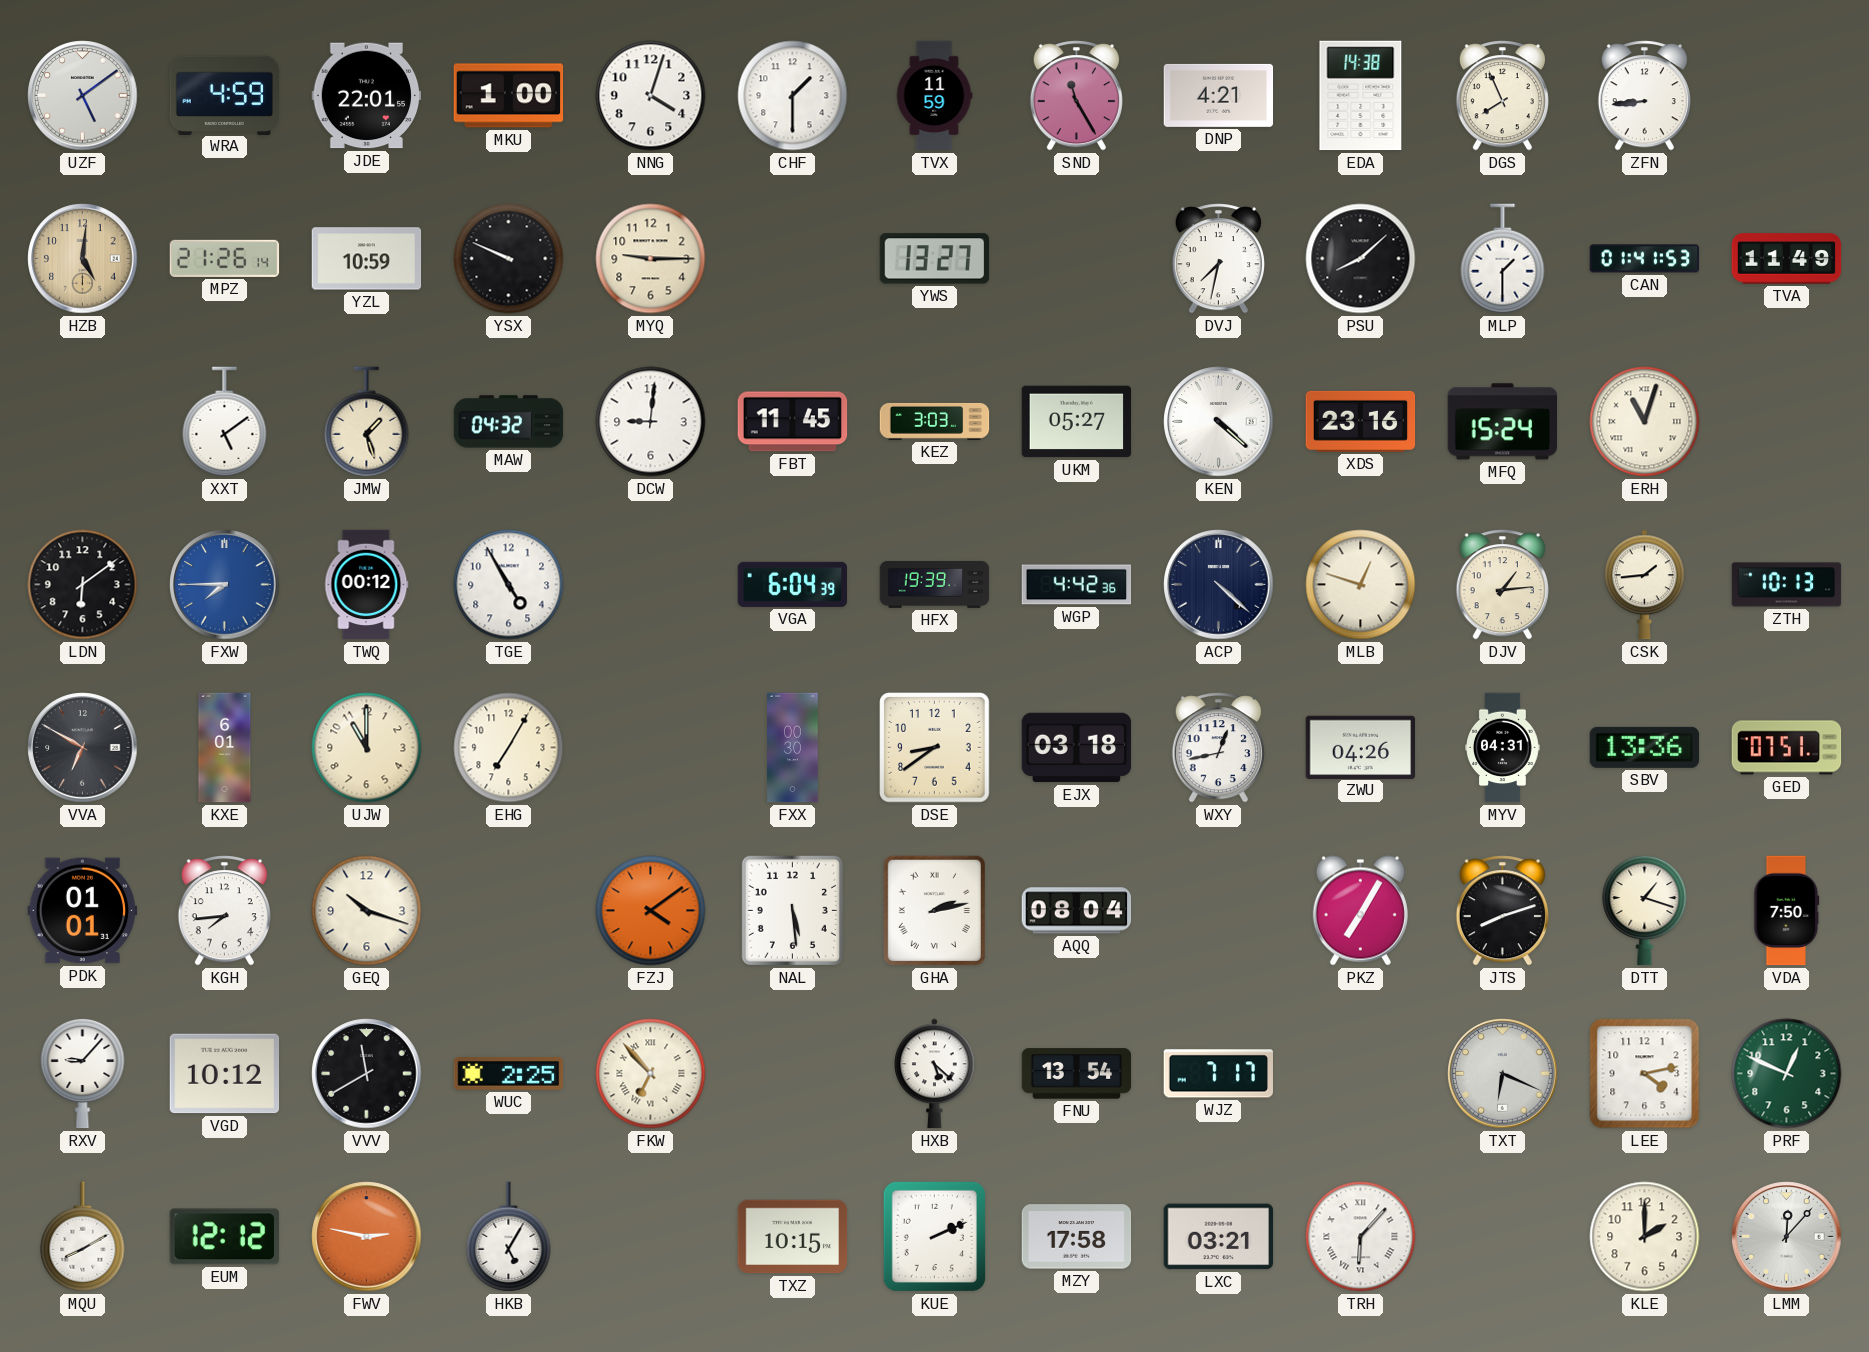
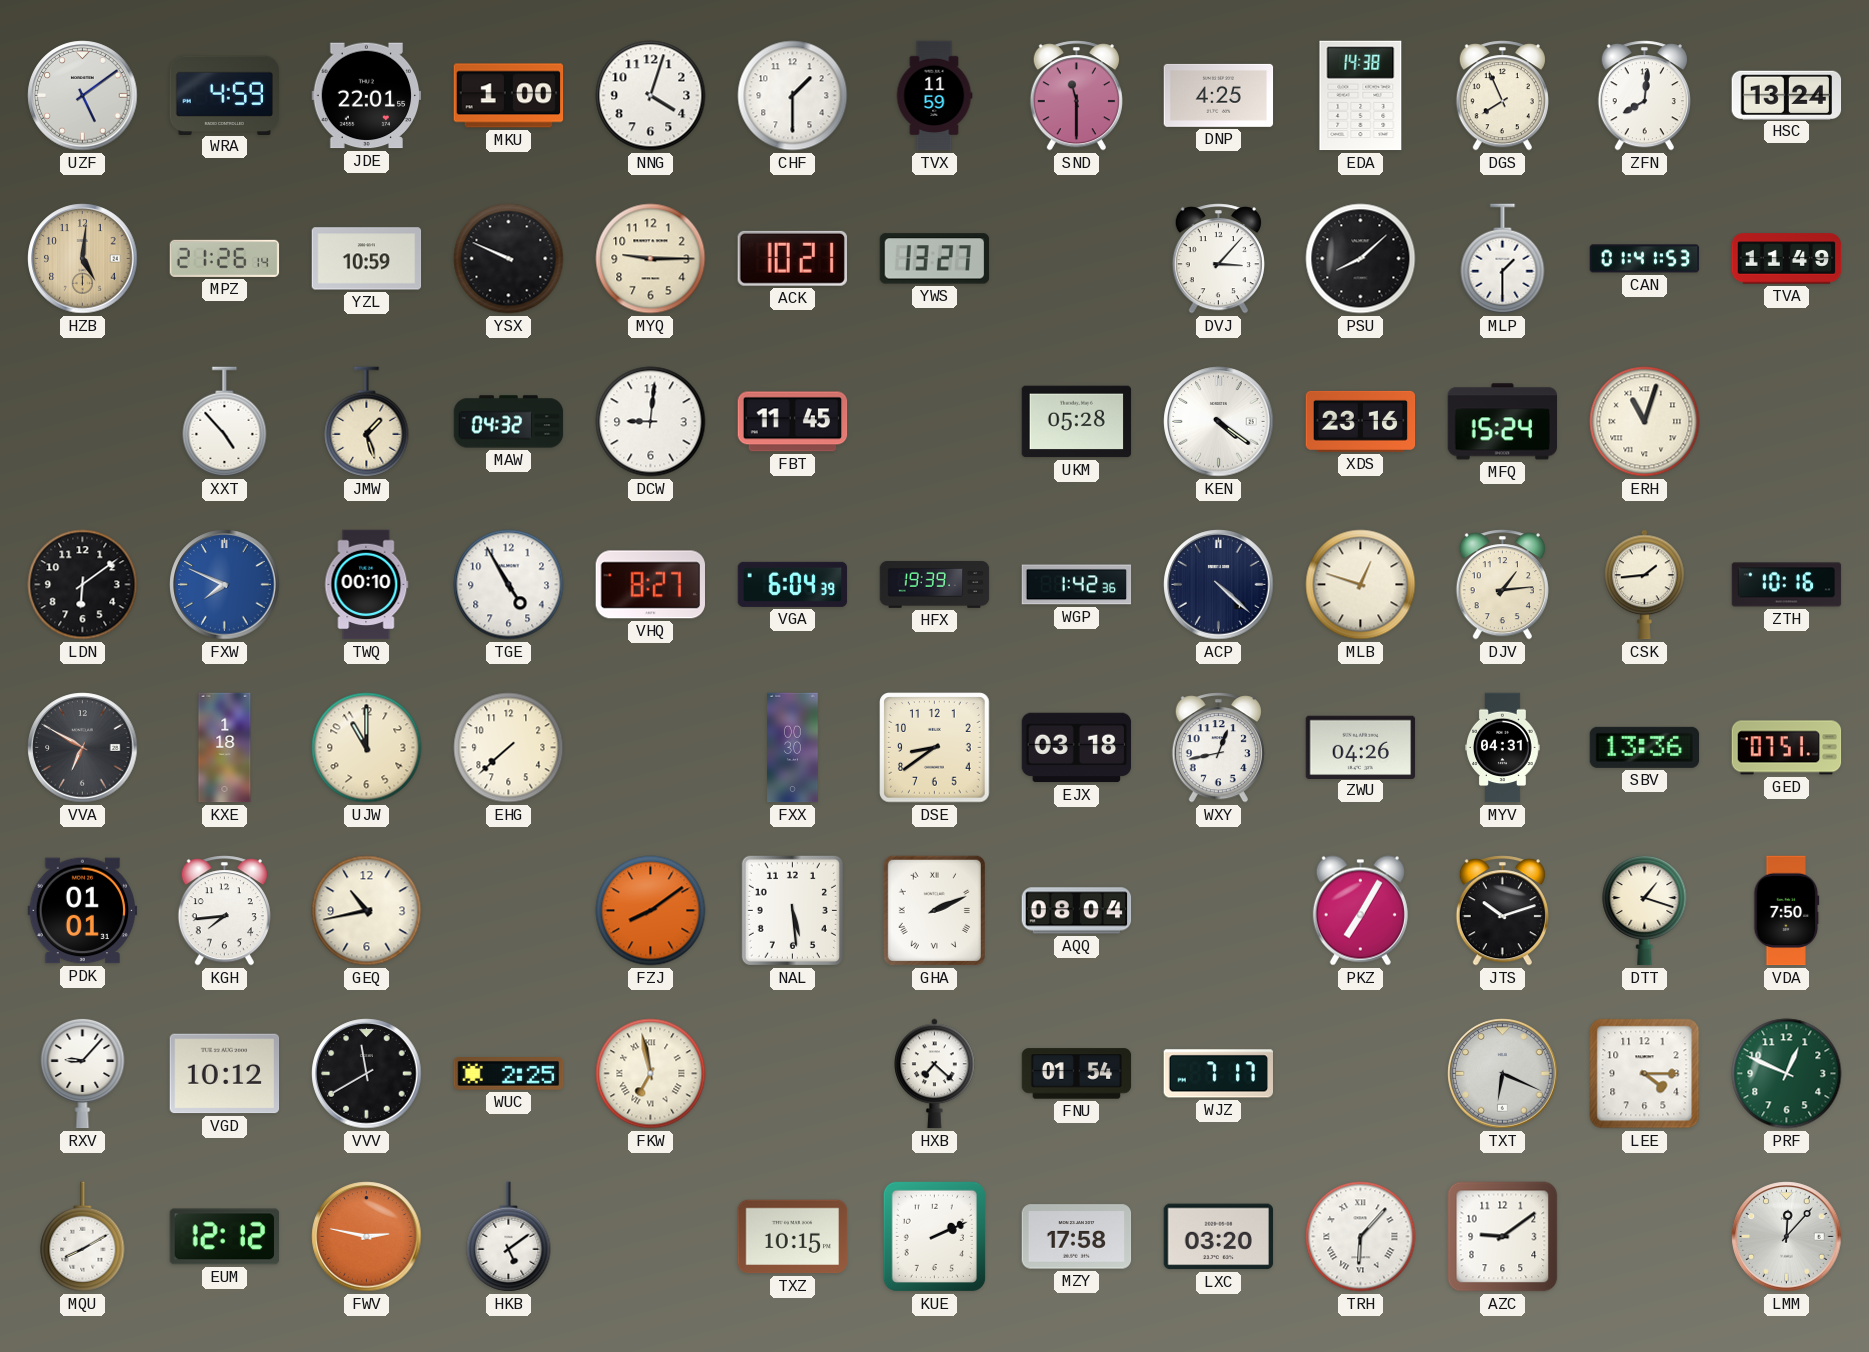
SND: 11:25 -> 11:30
DNP: 4:21 -> 4:25
ZFN: 8:44 -> 8:01
HSC: none -> 13:24
ACK: none -> 10:21
DVJ: 7:32 -> 3:07
XXT: 5:09 -> 4:53
KEZ: 3:03 -> none
UKM: 05:27 -> 05:28
KEN: 4:22 -> 4:21
FXW: 7:45 -> 7:49
TWQ: 00:12 -> 00:10
VHQ: none -> 8:27
WGP: 4:42 -> 1:42
ZTH: 10:13 -> 10:16
KXE: 6:01 -> 1:18
EHG: 7:05 -> 7:38
GEQ: 10:18 -> 10:43
FZJ: 4:09 -> 8:09
GHA: 2:13 -> 2:11
JTS: 8:12 -> 10:12
FKW: 6:53 -> 6:58
HXB: 5:22 -> 7:22
FNU: 13:54 -> 01:54
LEE: 4:13 -> 4:15
HKB: 5:05 -> 5:09
LXC: 03:21 -> 03:20
AZC: none -> 9:09
KLE: 2:00 -> none
